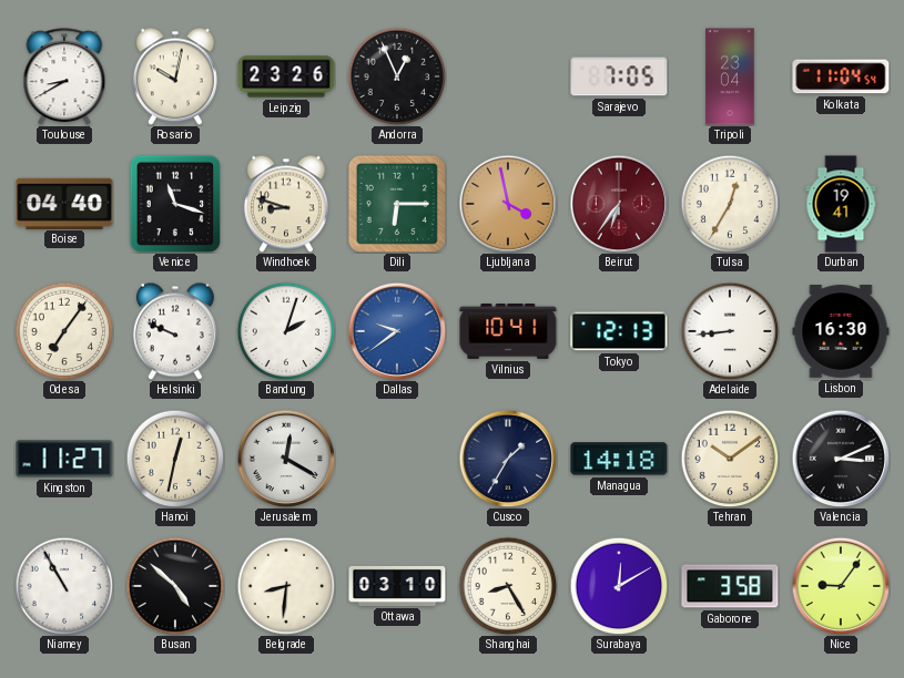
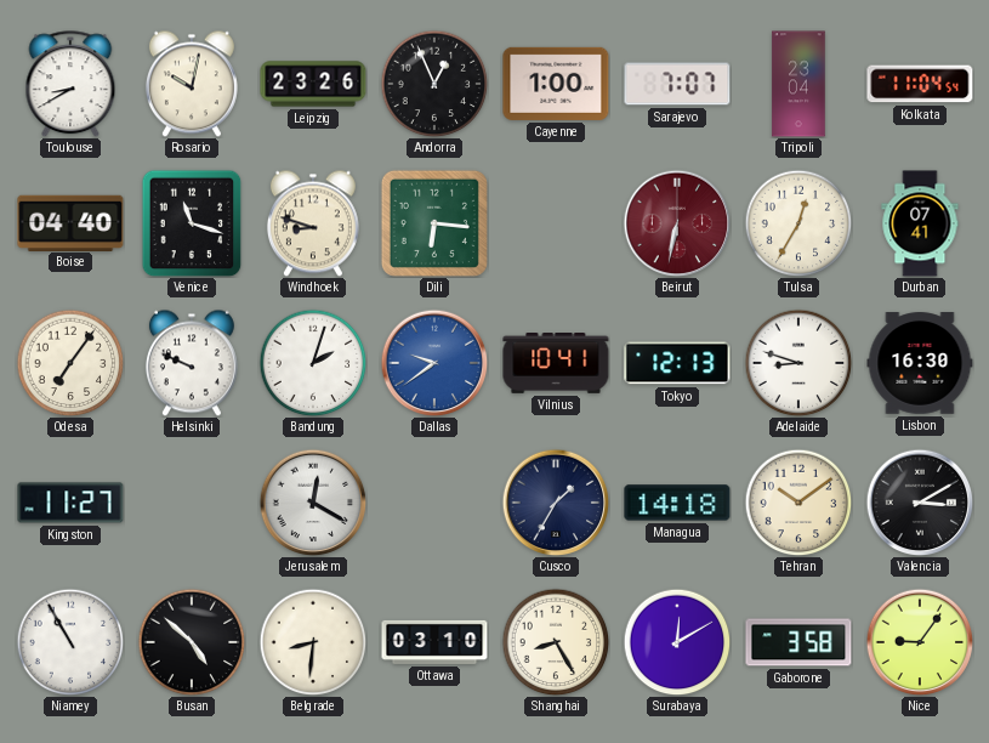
Cayenne: none -> 1:00
Sarajevo: 7:05 -> 7:07
Dili: 6:15 -> 6:16
Ljubljana: 3:58 -> none
Beirut: 6:36 -> 6:32
Durban: 19:41 -> 07:41
Adelaide: 8:44 -> 8:48
Hanoi: 12:32 -> none
Valencia: 3:11 -> 3:10
